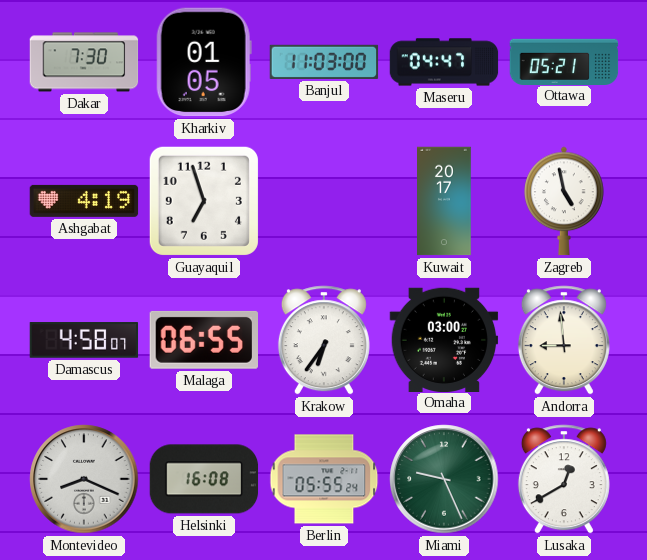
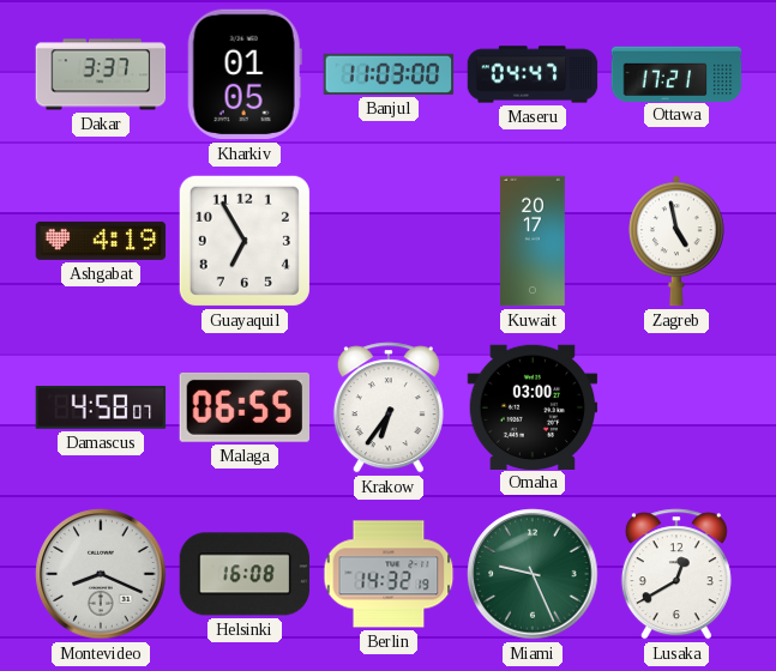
Dakar: 7:30 -> 3:37
Ottawa: 05:21 -> 17:21
Guayaquil: 6:57 -> 6:55
Andorra: 8:59 -> none
Berlin: 05:55 -> 14:32
